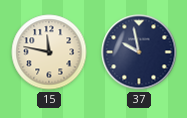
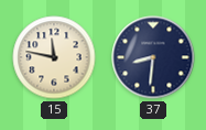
37: 9:58 -> 8:31
